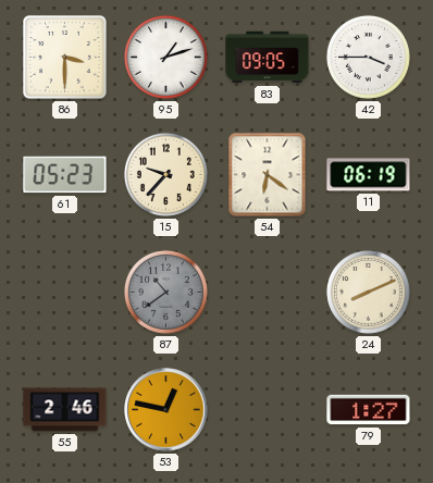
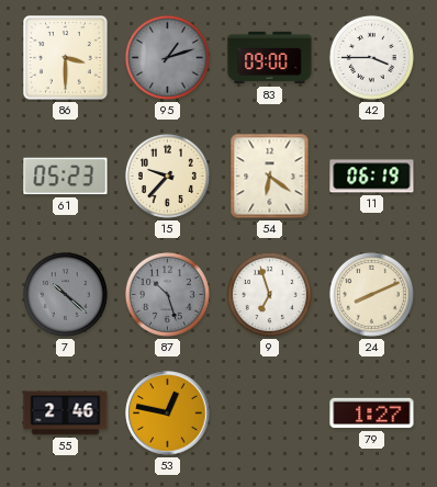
95 dial: white -> grey
83: 09:05 -> 09:00
7: none -> 10:22
87: 10:39 -> 10:27
9: none -> 6:57
